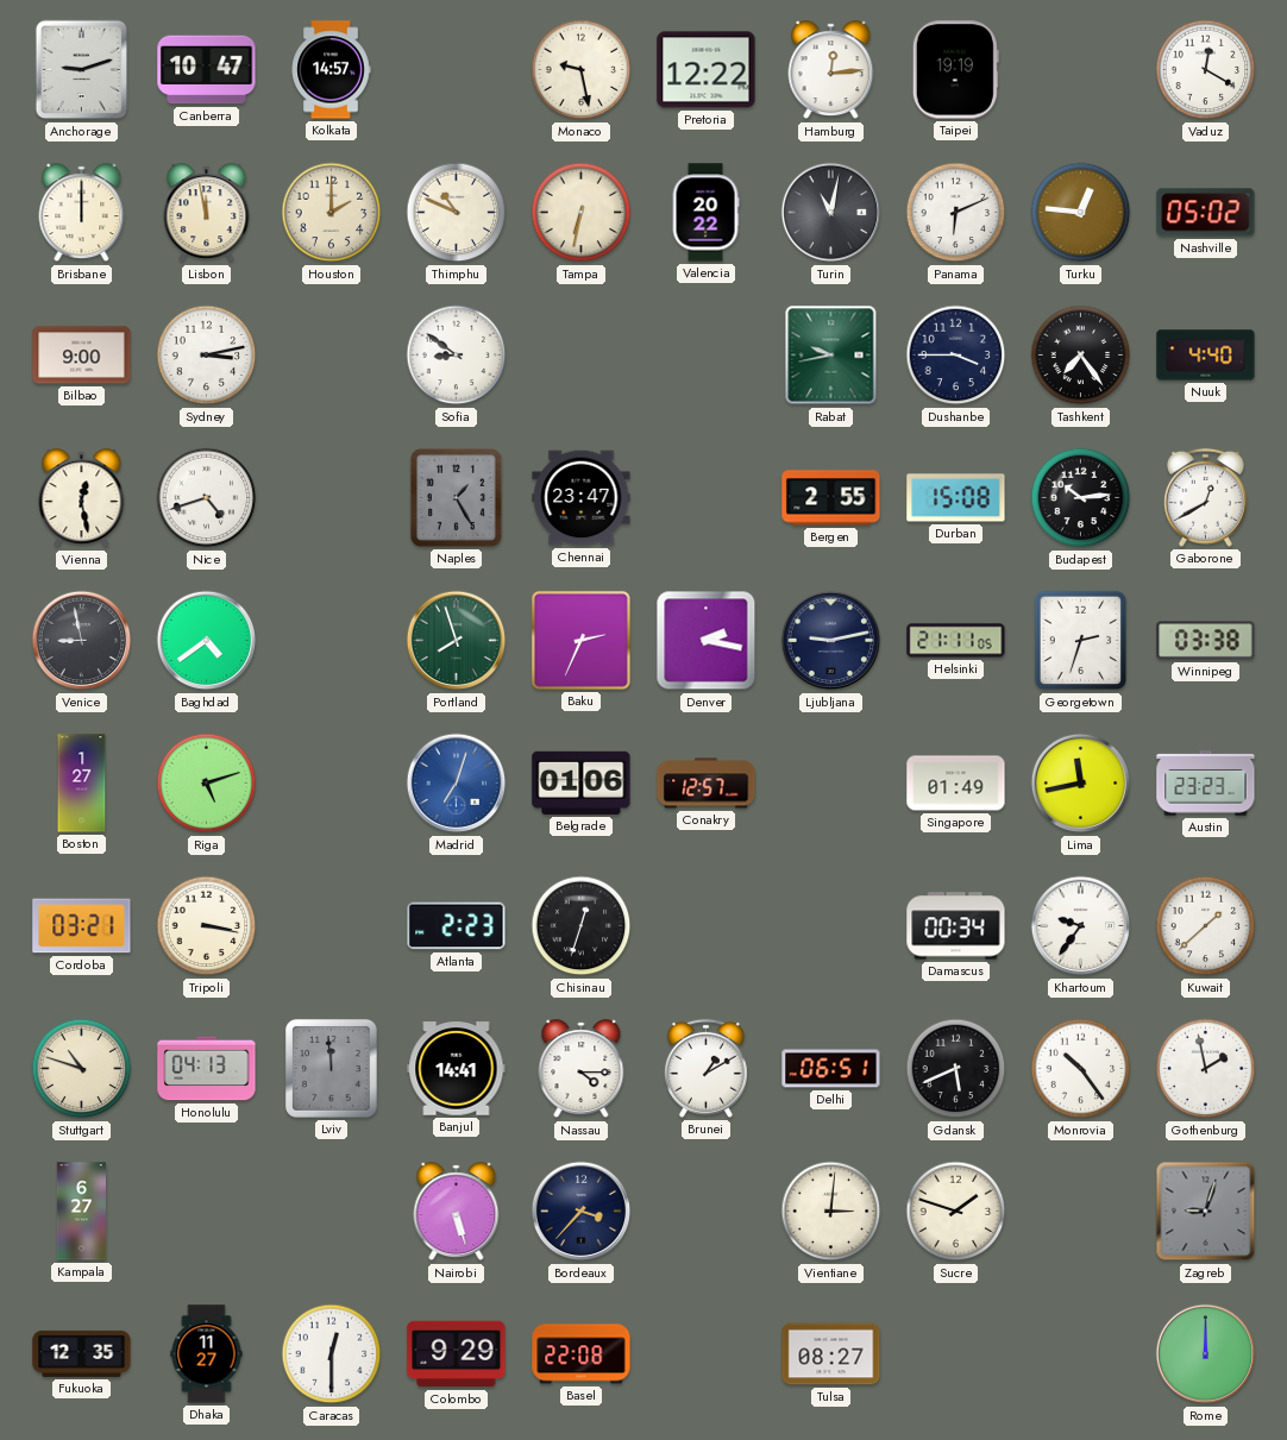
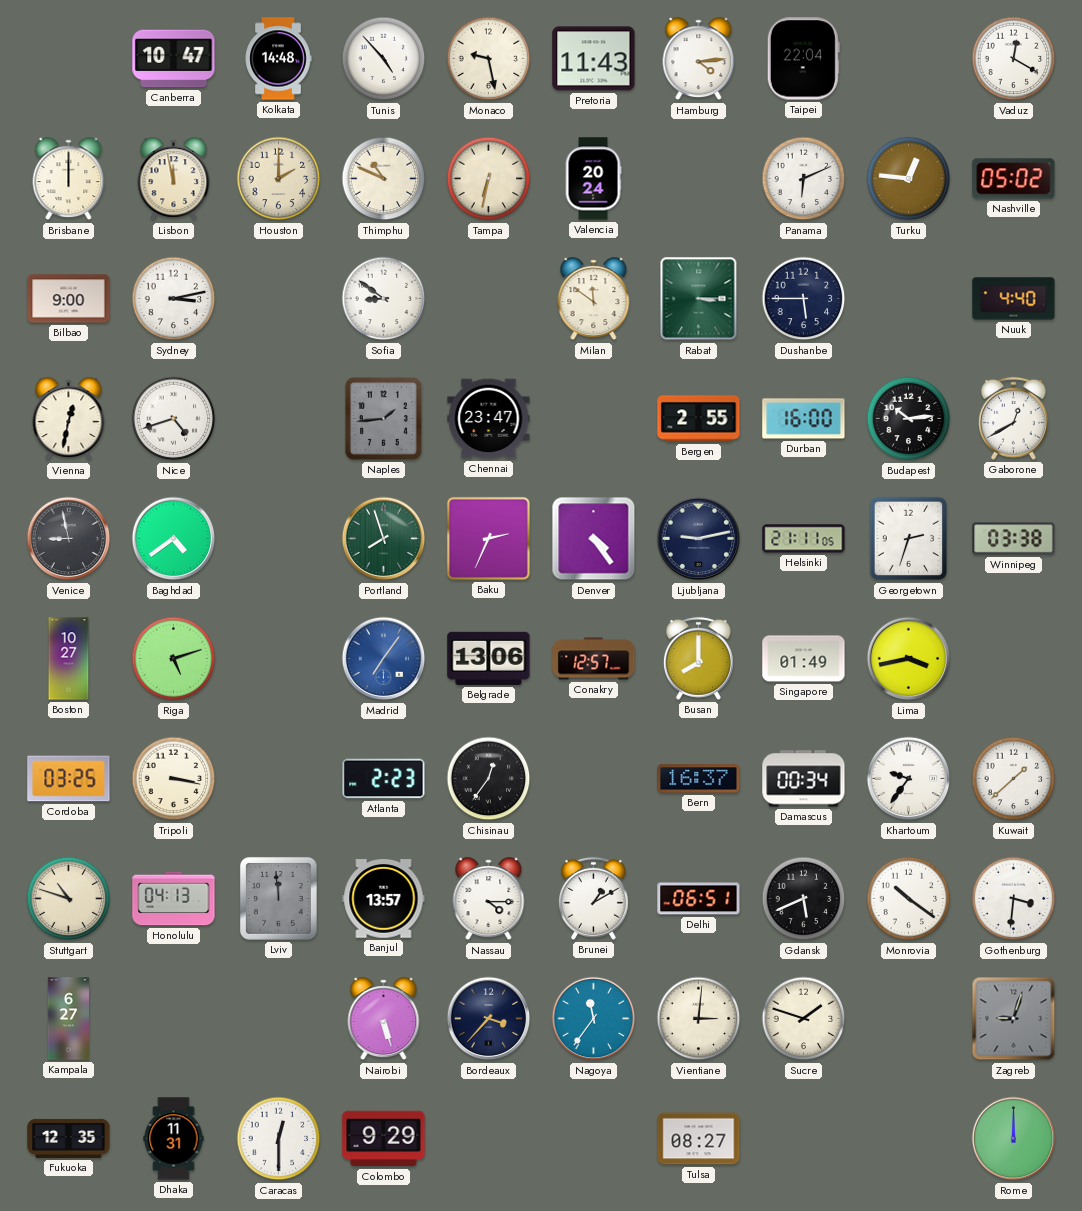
Anchorage: 9:12 -> none
Kolkata: 14:57 -> 14:48
Tunis: none -> 4:53
Pretoria: 12:22 -> 11:43
Hamburg: 12:14 -> 4:14
Taipei: 19:19 -> 22:04
Valencia: 20:22 -> 20:24
Turin: 11:02 -> none
Milan: none -> 11:51
Rabat: 9:43 -> 3:15
Dushanbe: 3:45 -> 5:45
Tashkent: 7:24 -> none
Vienna: 12:28 -> 12:32
Naples: 1:25 -> 1:44
Durban: 15:08 -> 16:00
Denver: 2:17 -> 4:24
Boston: 1:27 -> 10:27
Madrid: 7:03 -> 7:06
Belgrade: 01:06 -> 13:06
Busan: none -> 8:00
Lima: 11:43 -> 3:43
Austin: 23:23 -> none
Cordoba: 03:21 -> 03:25
Chisinau: 12:33 -> 12:36
Bern: none -> 16:37
Banjul: 14:41 -> 13:57
Monrovia: 10:24 -> 10:21
Gothenburg: 1:58 -> 3:31
Nagoya: none -> 11:36
Dhaka: 11:27 -> 11:31
Basel: 22:08 -> none
